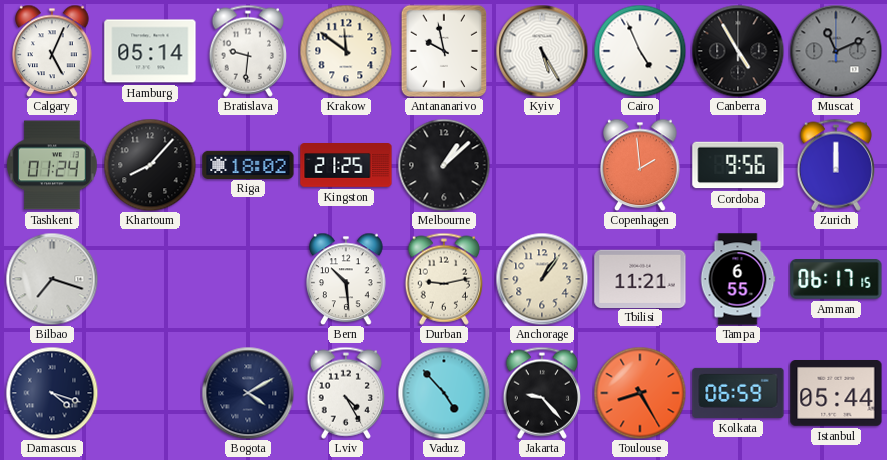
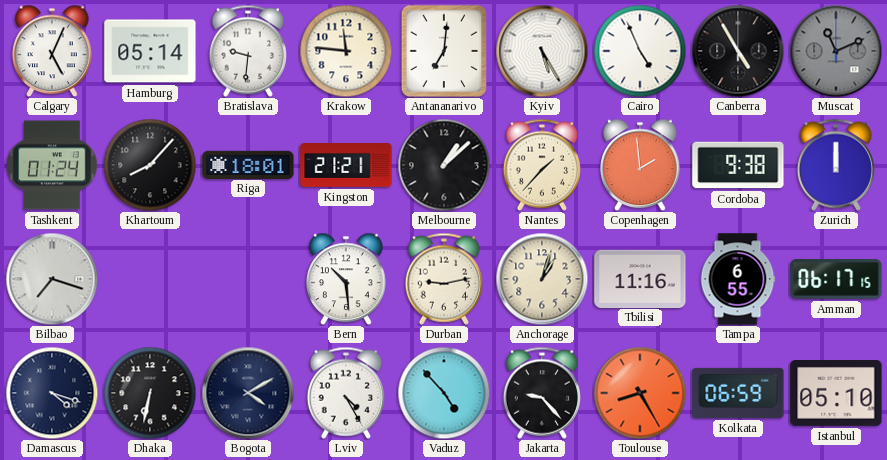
Krakow: 11:51 -> 11:46
Antananarivo: 9:58 -> 7:01
Riga: 18:02 -> 18:01
Kingston: 21:25 -> 21:21
Nantes: none -> 1:37
Cordoba: 9:56 -> 9:38
Anchorage: 1:06 -> 1:03
Tbilisi: 11:21 -> 11:16
Dhaka: none -> 6:32
Istanbul: 05:44 -> 05:10
